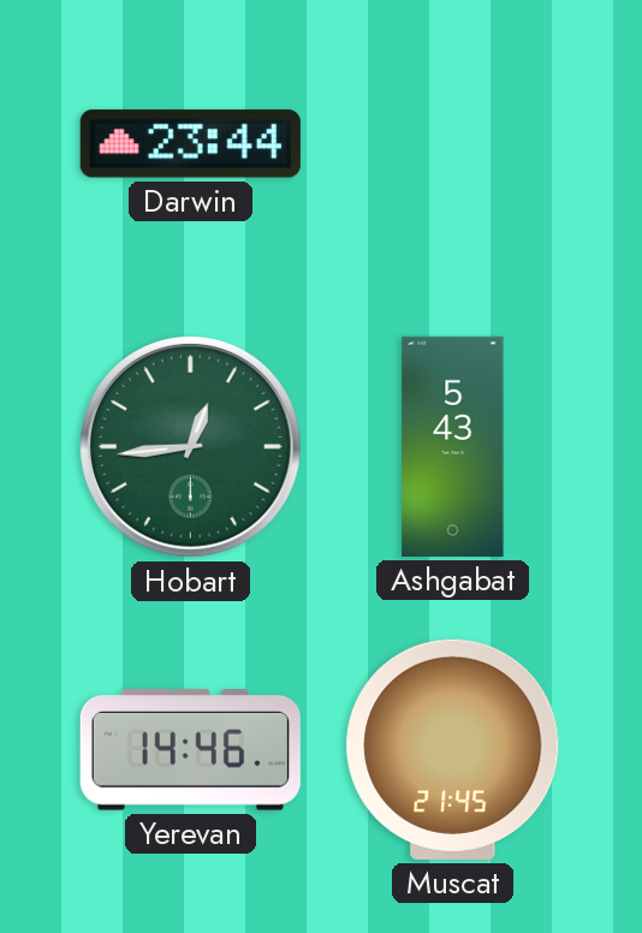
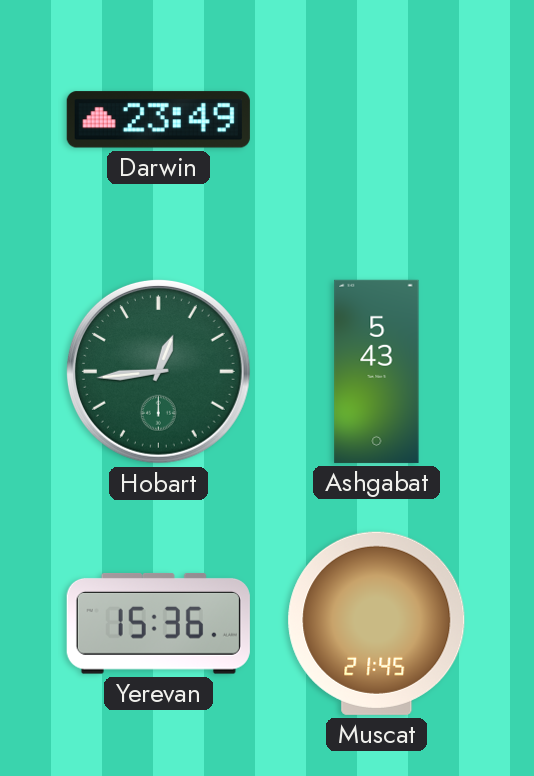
Darwin: 23:44 -> 23:49
Yerevan: 14:46 -> 15:36
